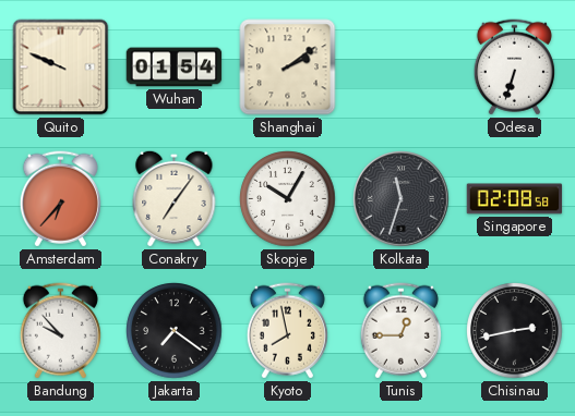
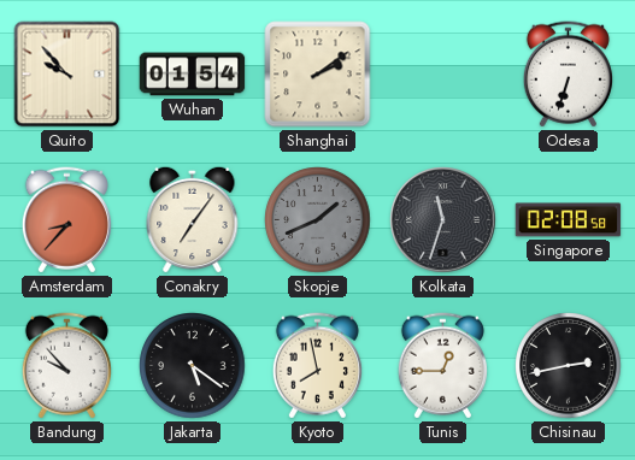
Quito: 9:49 -> 9:53
Amsterdam: 6:37 -> 8:37
Skopje: 10:05 -> 1:41
Skopje dial: white -> grey
Jakarta: 7:21 -> 5:21
